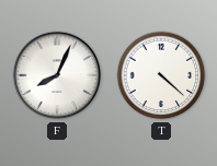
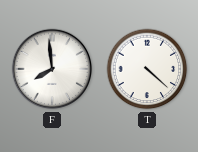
F: 8:04 -> 7:59
